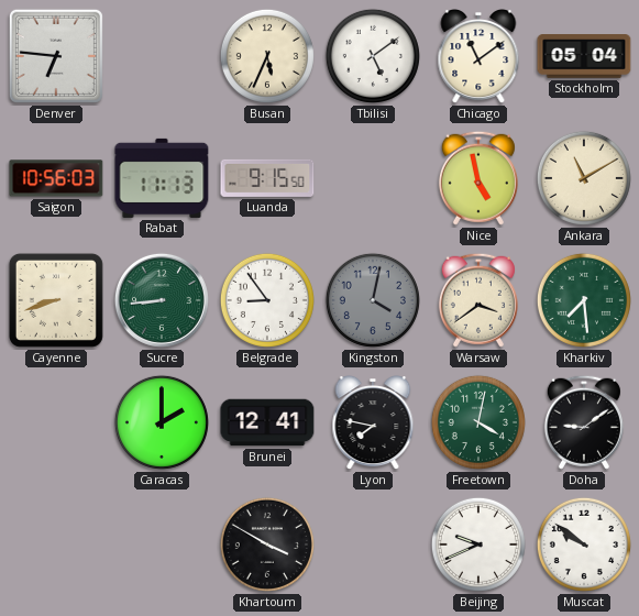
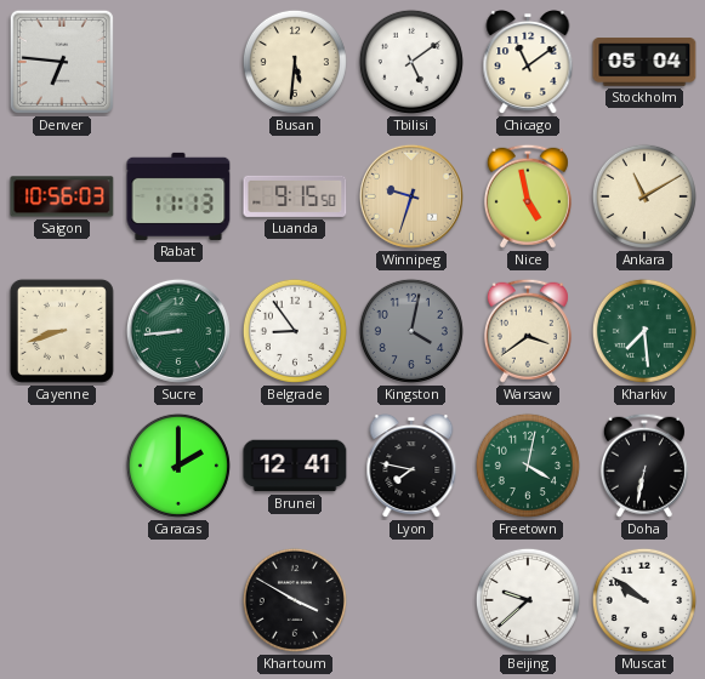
Busan: 5:34 -> 5:31
Winnipeg: none -> 9:33
Doha: 9:09 -> 6:32
Beijing: 9:41 -> 9:38
